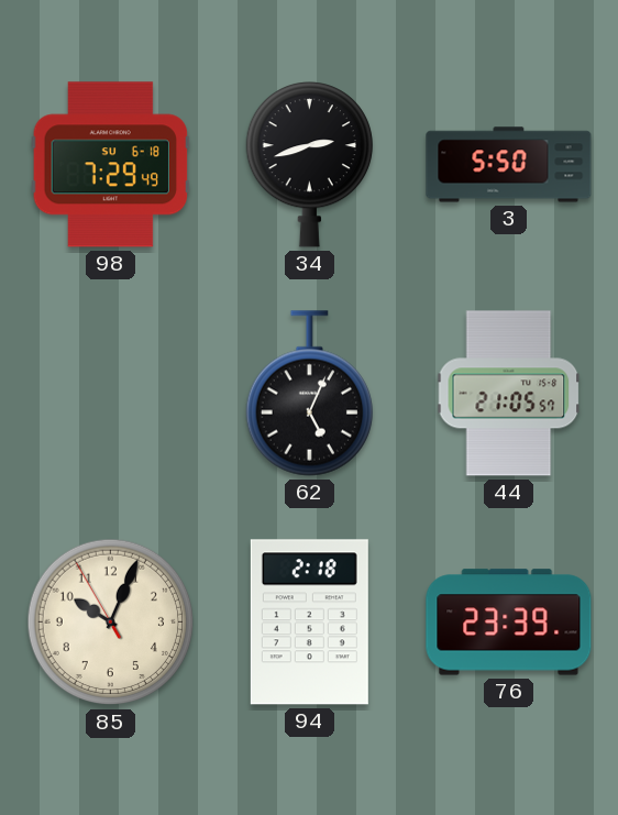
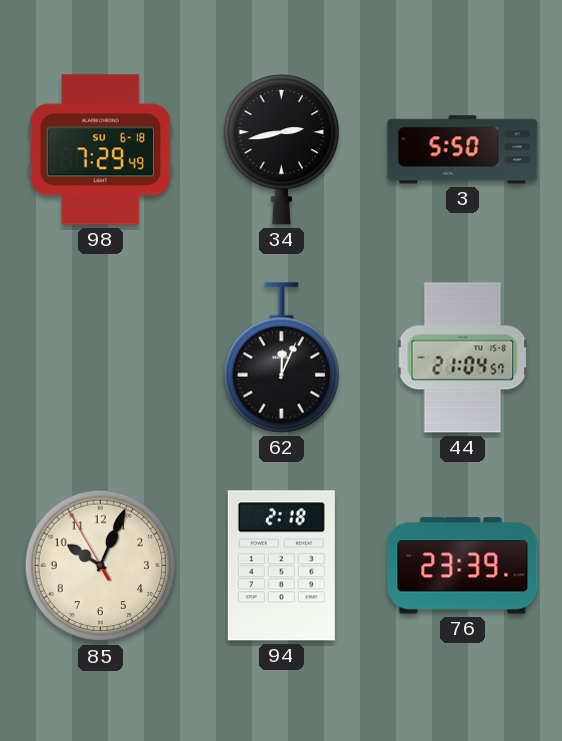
34: 2:42 -> 2:43
62: 5:04 -> 12:04
44: 21:05 -> 21:04
